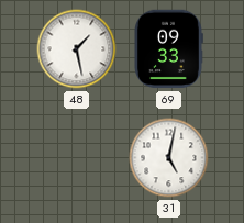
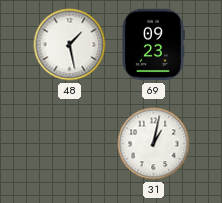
69: 09:33 -> 09:23
31: 5:02 -> 1:02
